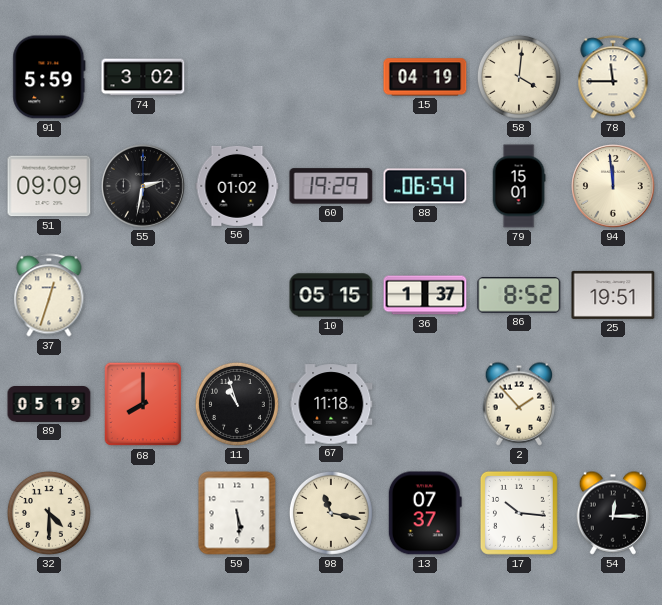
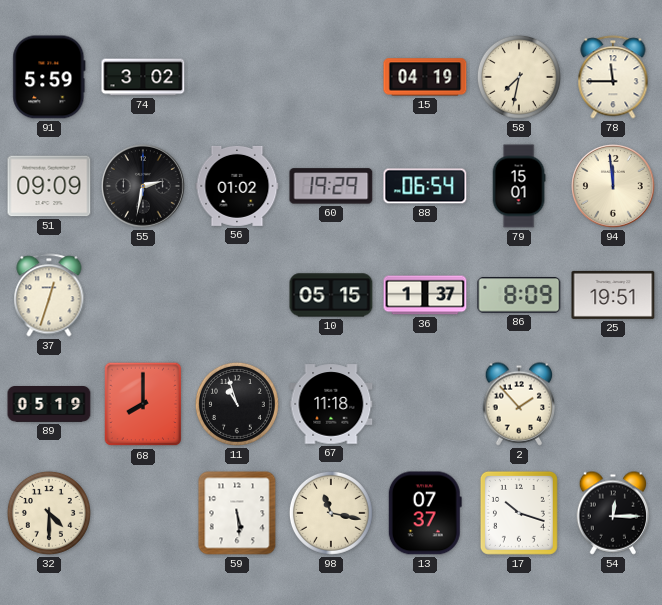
58: 4:01 -> 7:32
86: 8:52 -> 8:09
17: 10:16 -> 10:18
